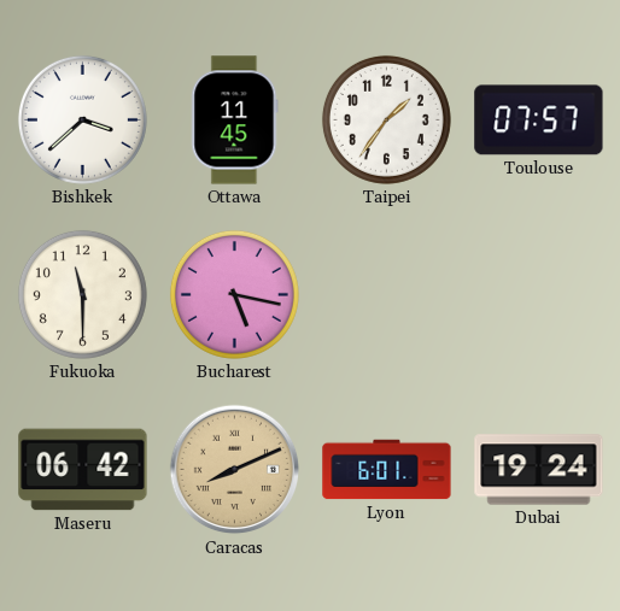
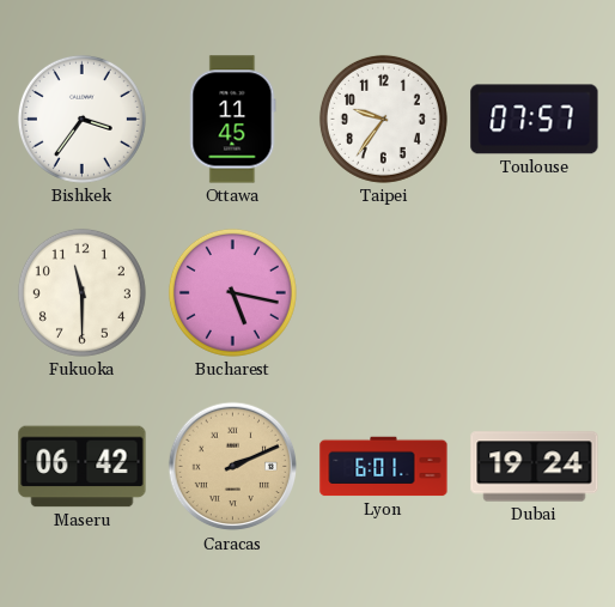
Bishkek: 3:38 -> 3:36
Taipei: 1:36 -> 9:36
Caracas: 8:11 -> 2:11
